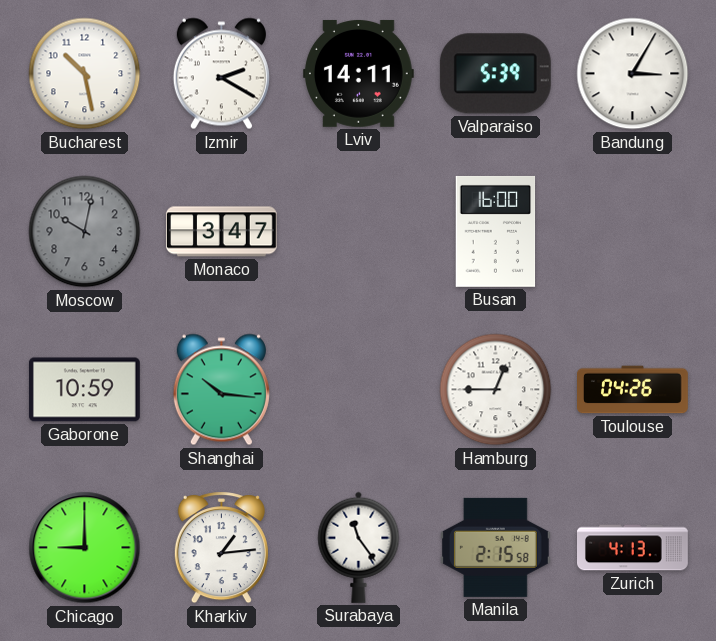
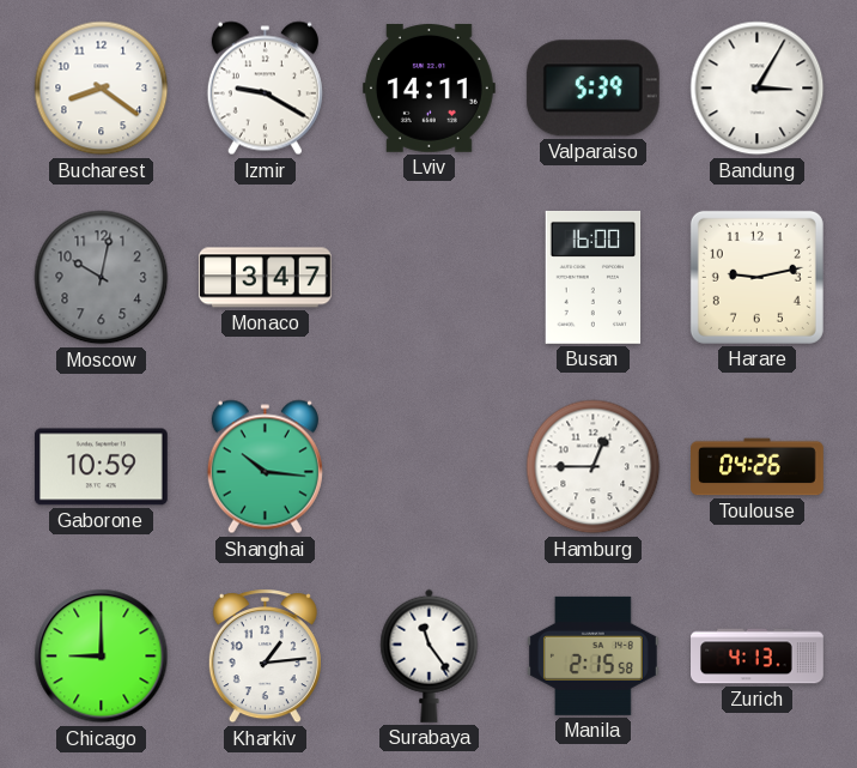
Bucharest: 10:28 -> 8:21
Izmir: 2:20 -> 9:20
Harare: none -> 9:13
